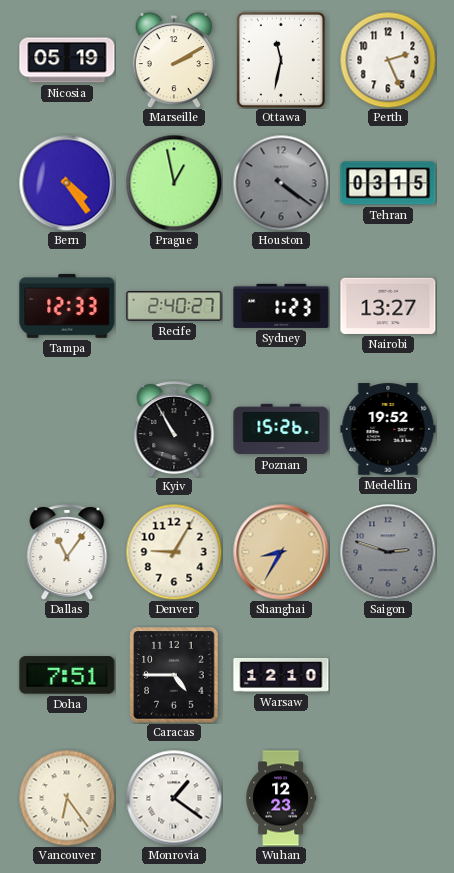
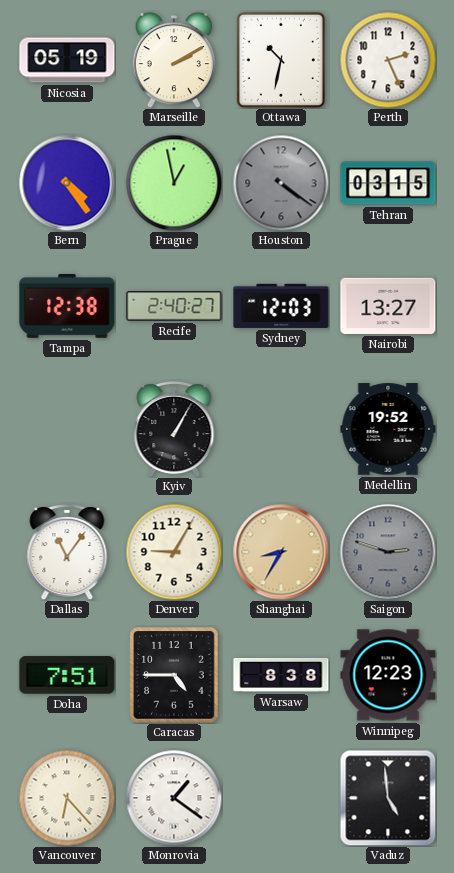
Ottawa: 11:32 -> 10:32
Tampa: 12:33 -> 12:38
Sydney: 1:23 -> 12:03
Kyiv: 10:55 -> 1:05
Poznan: 15:26 -> none
Warsaw: 12:10 -> 8:38
Winnipeg: none -> 12:23
Vancouver: 6:24 -> 6:23
Wuhan: 12:23 -> none
Vaduz: none -> 4:59
